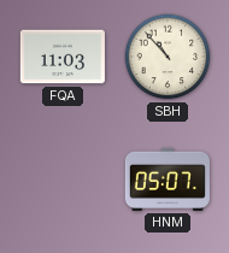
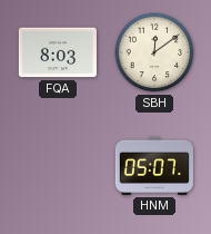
FQA: 11:03 -> 8:03
SBH: 10:53 -> 12:09
